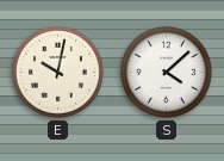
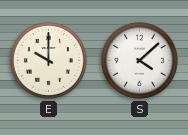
E: 10:02 -> 10:00
